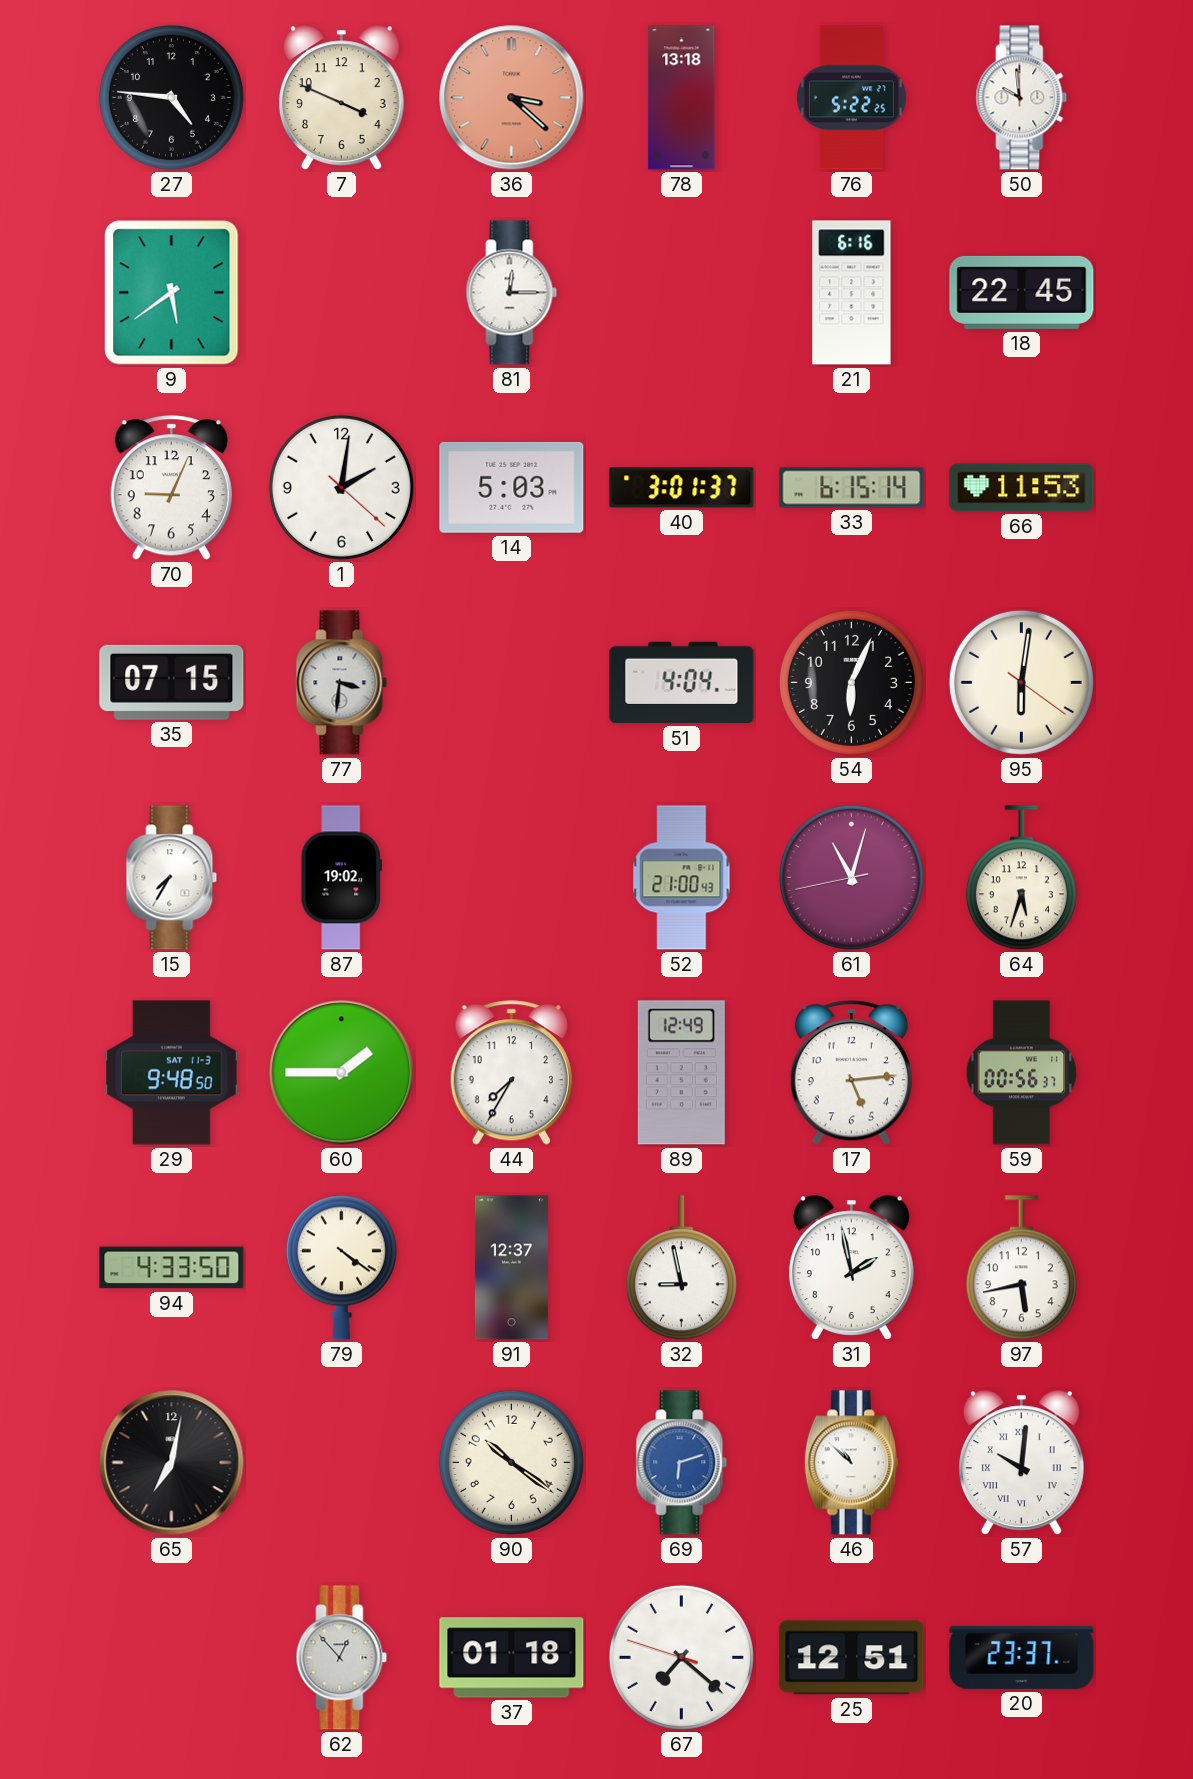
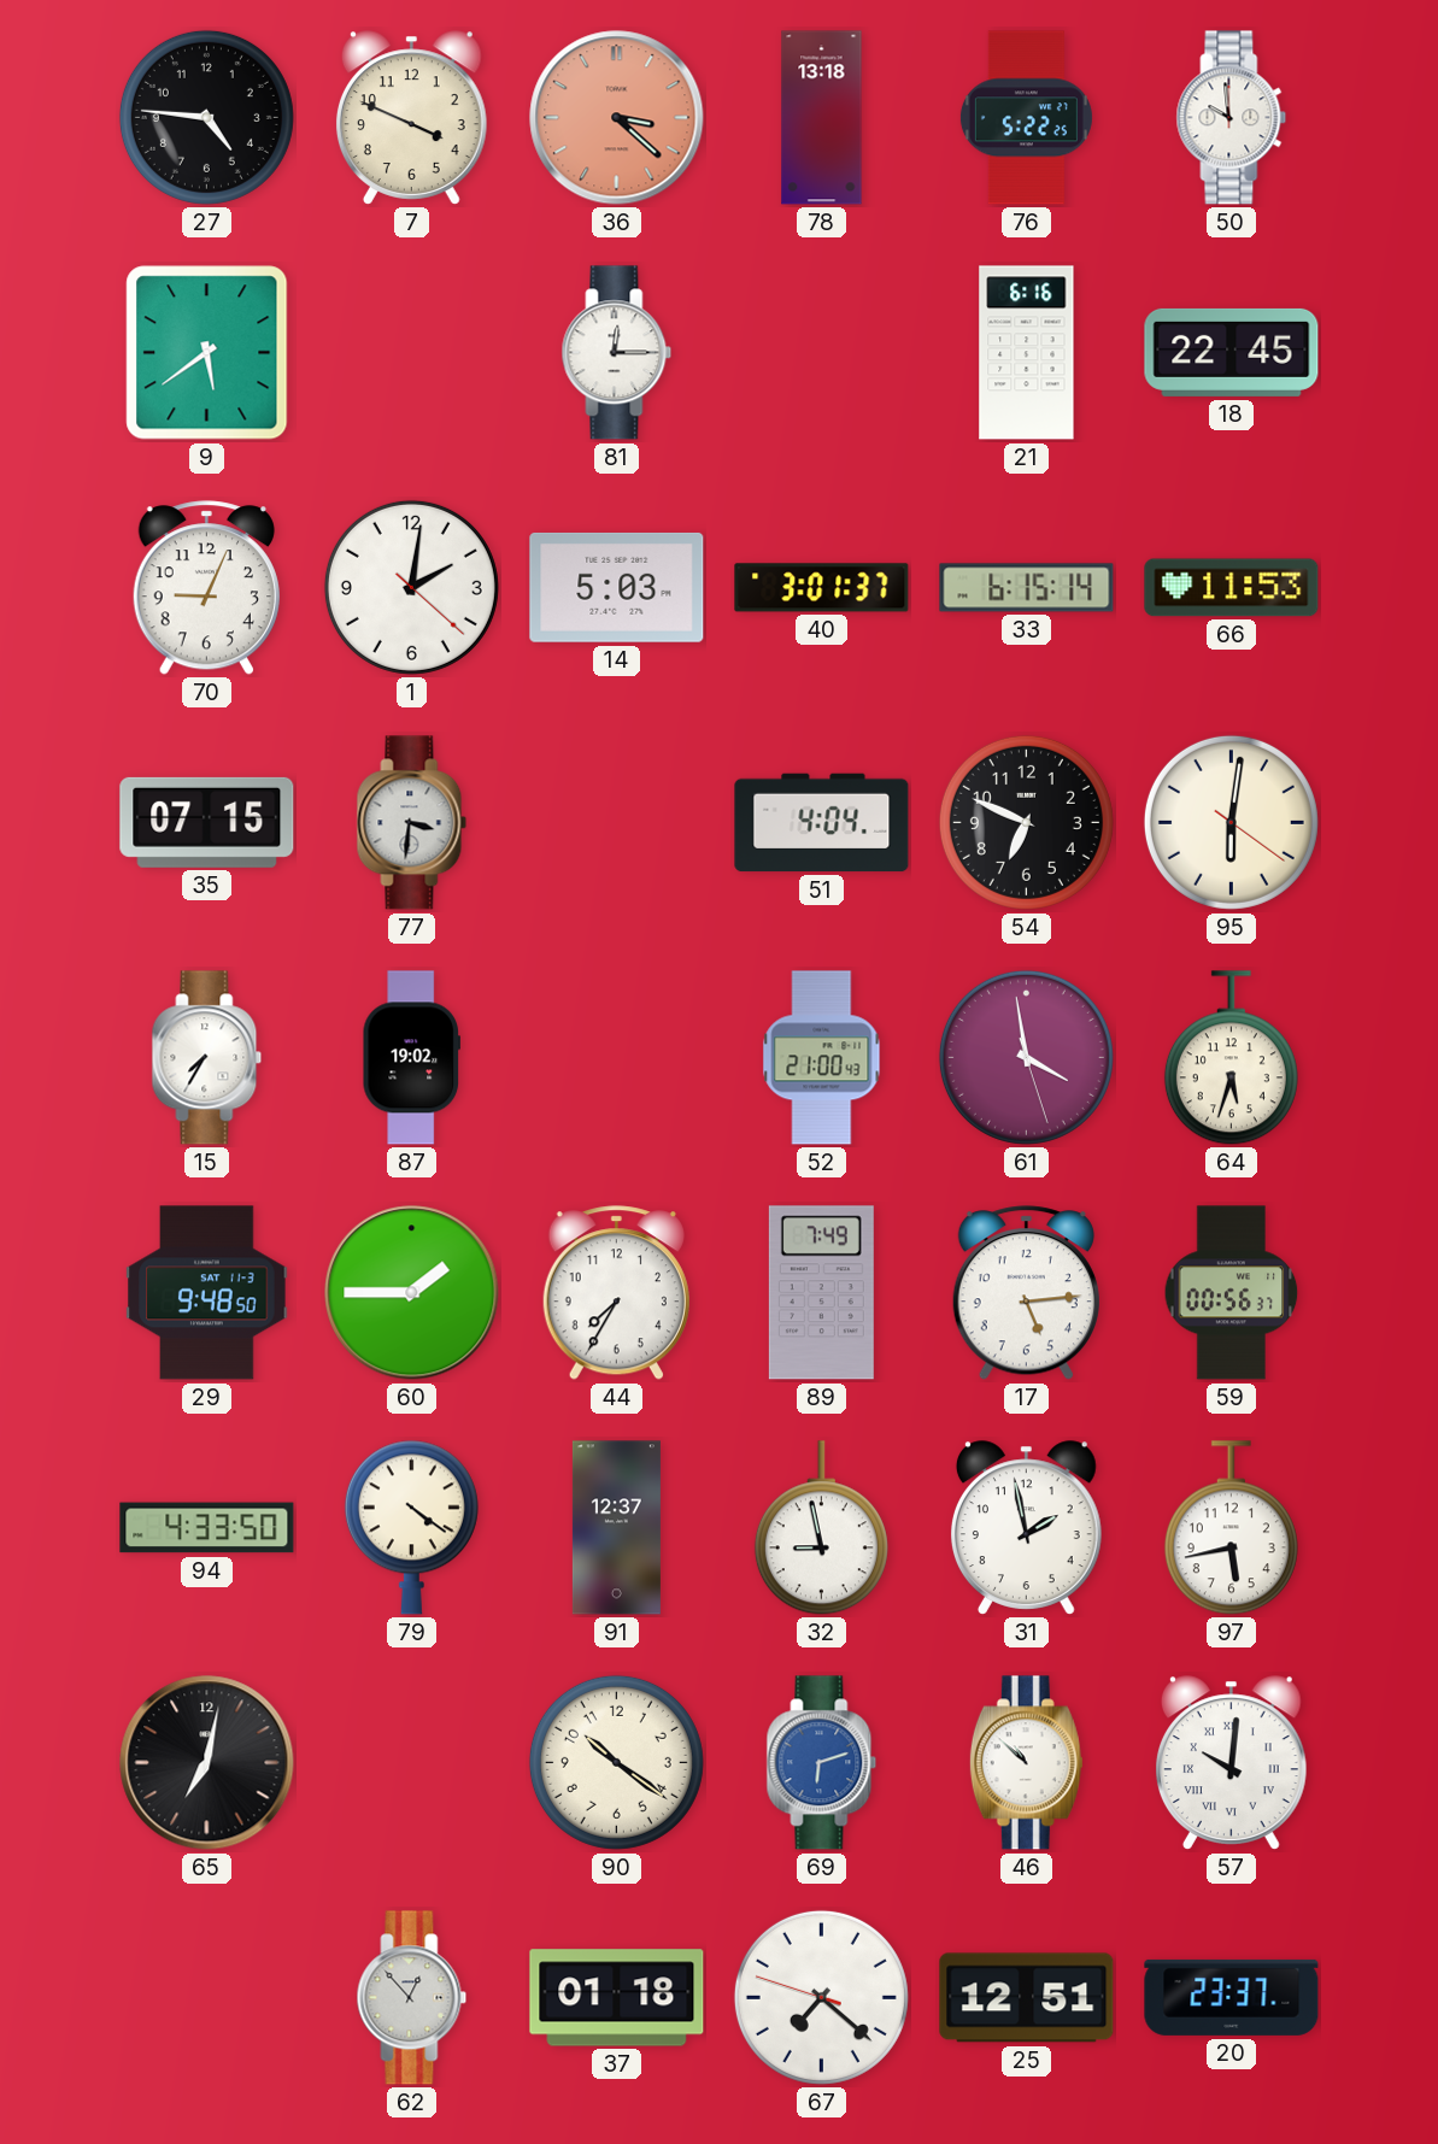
54: 6:04 -> 6:49
61: 11:02 -> 3:58
89: 12:49 -> 7:49
